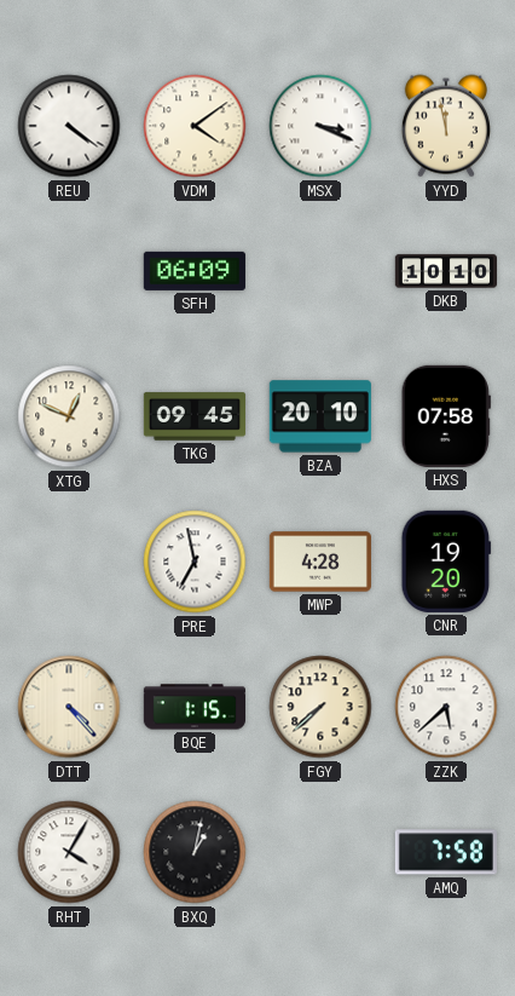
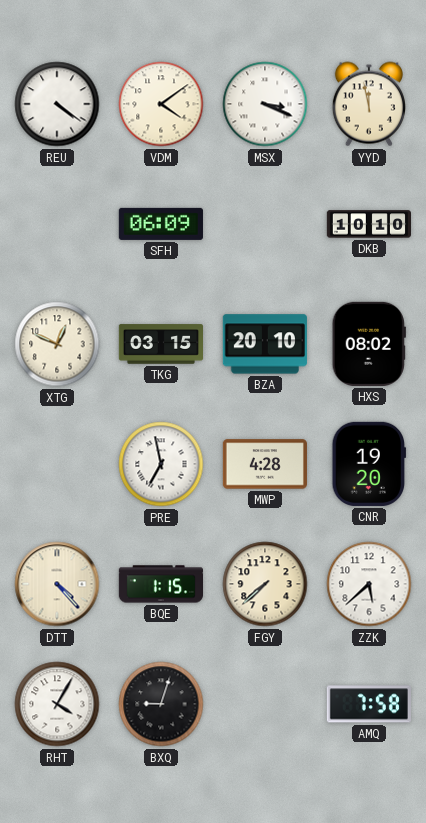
TKG: 09:45 -> 03:15
HXS: 07:58 -> 08:02
BXQ: 1:02 -> 9:03
